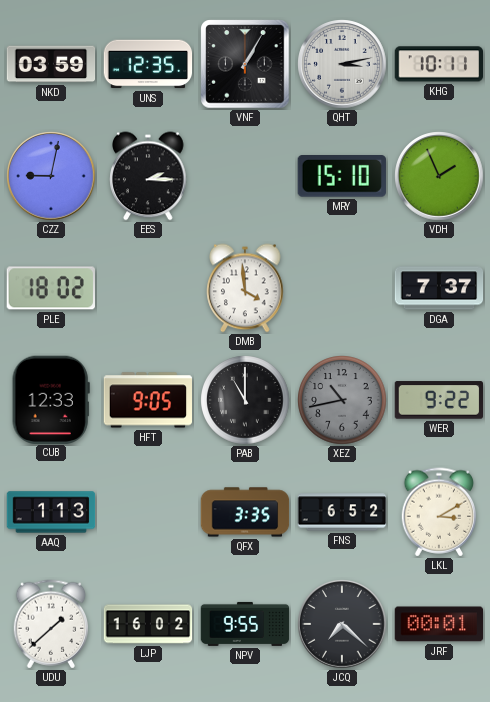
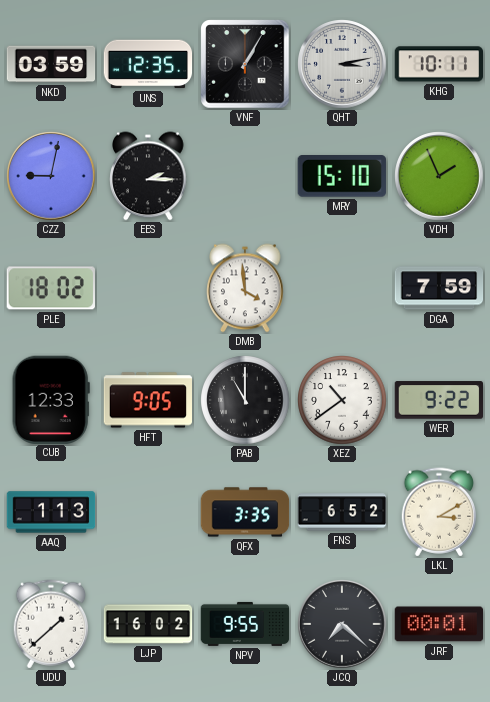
DGA: 7:37 -> 7:59
XEZ: 10:43 -> 10:39
XEZ dial: grey -> white
